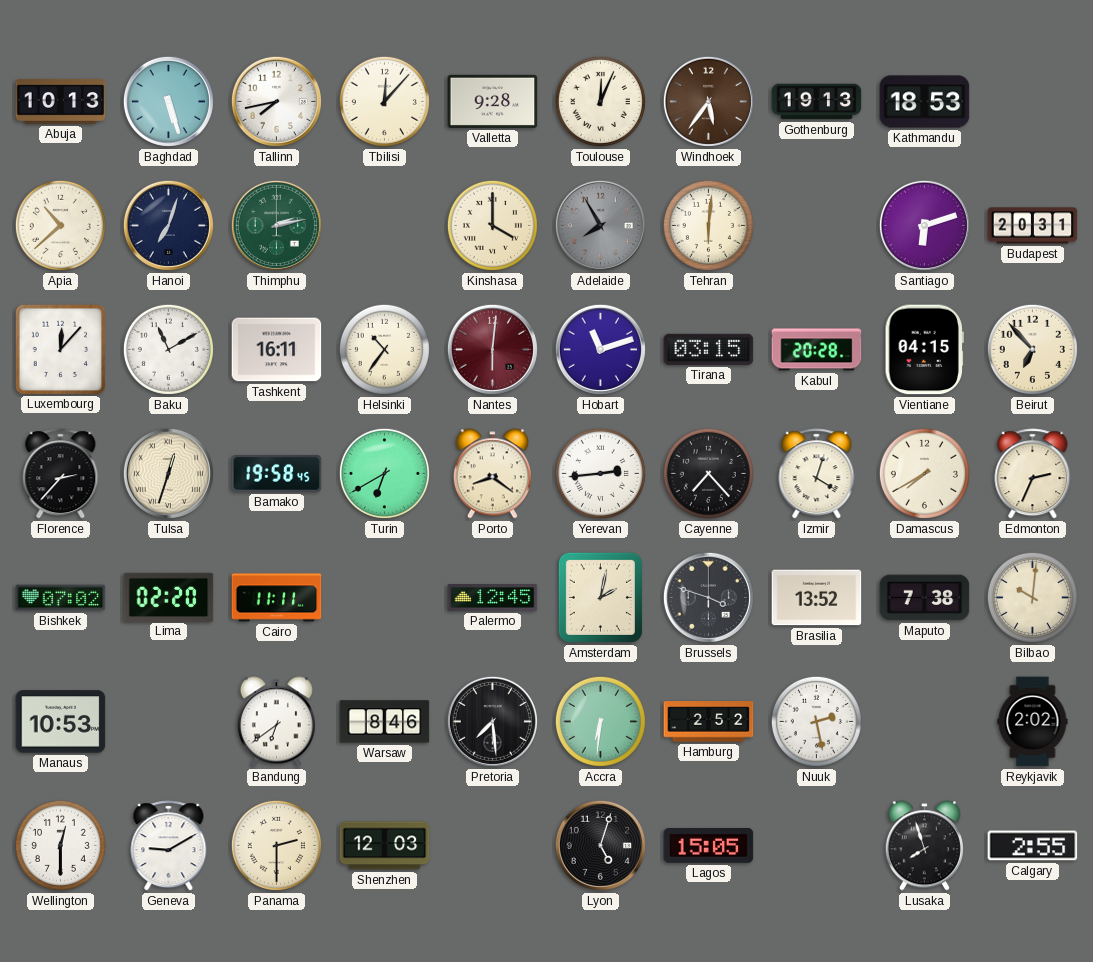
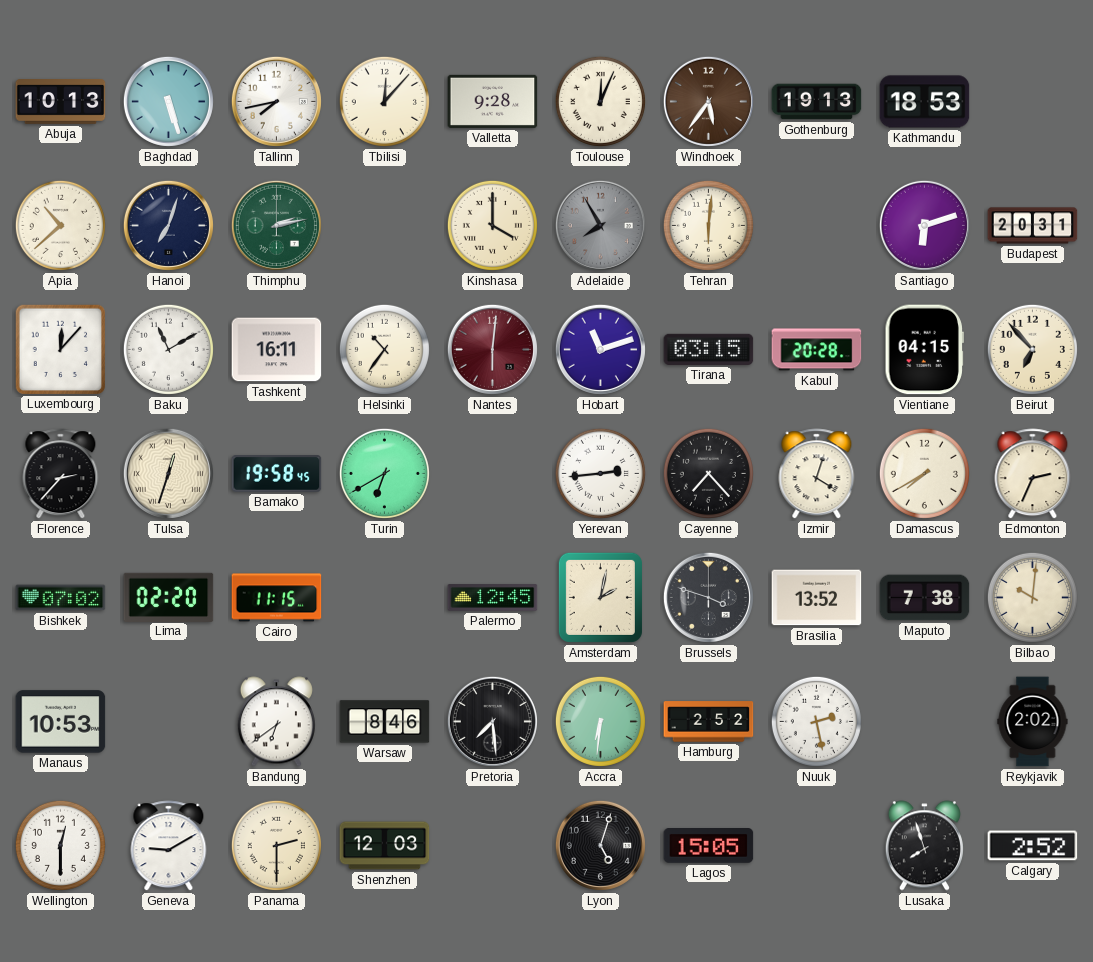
Porto: 8:21 -> none
Cairo: 11:11 -> 11:15
Calgary: 2:55 -> 2:52
